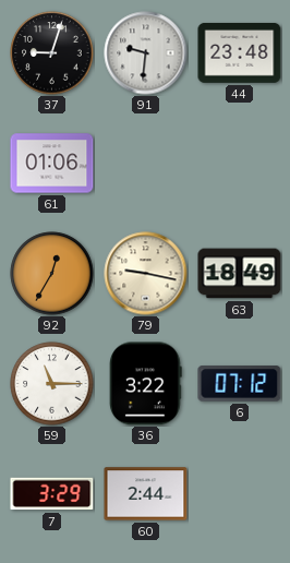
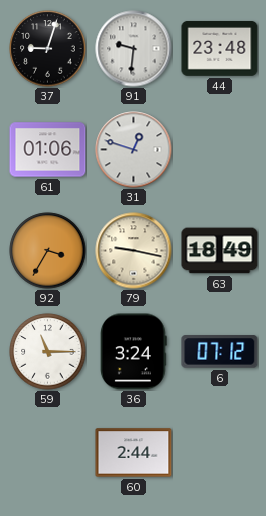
31: none -> 12:48
92: 12:35 -> 3:35
36: 3:22 -> 3:24
7: 3:29 -> none
